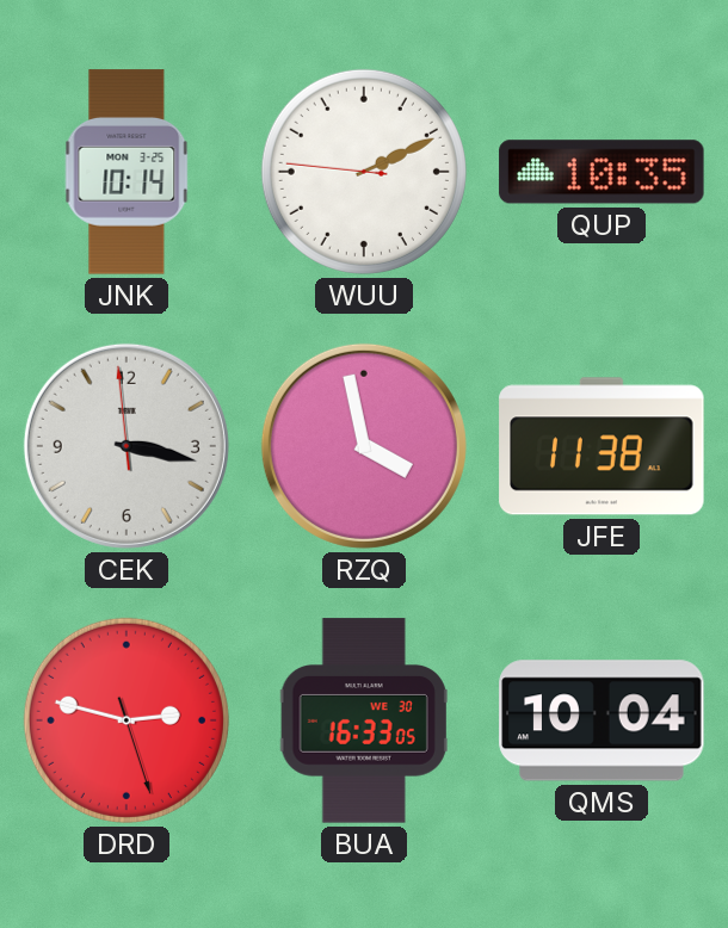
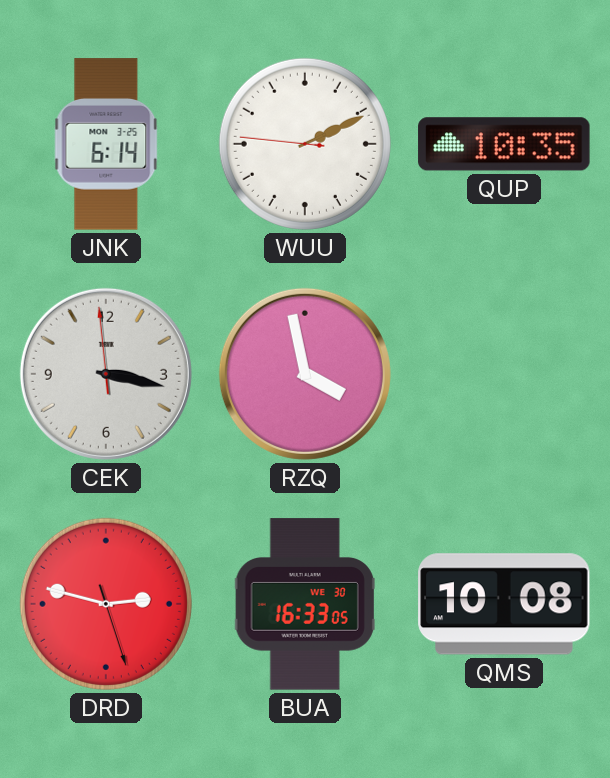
JNK: 10:14 -> 6:14
JFE: 11:38 -> none
QMS: 10:04 -> 10:08
